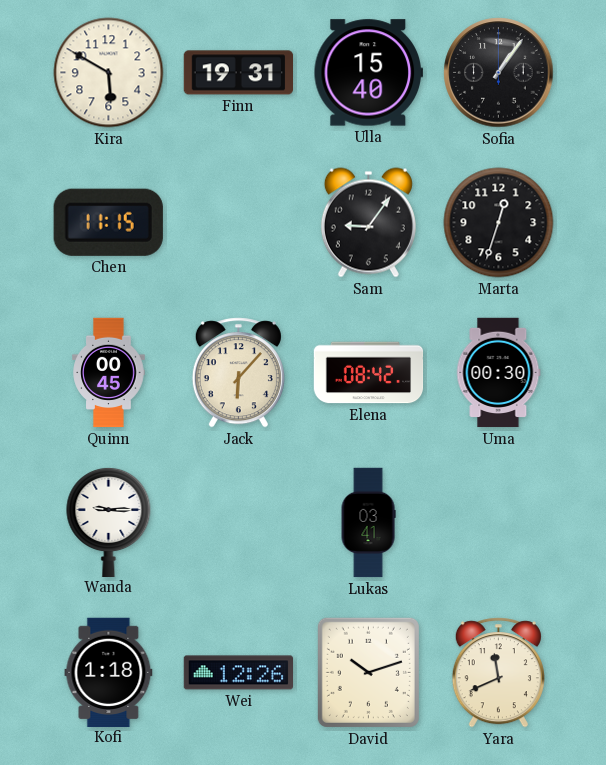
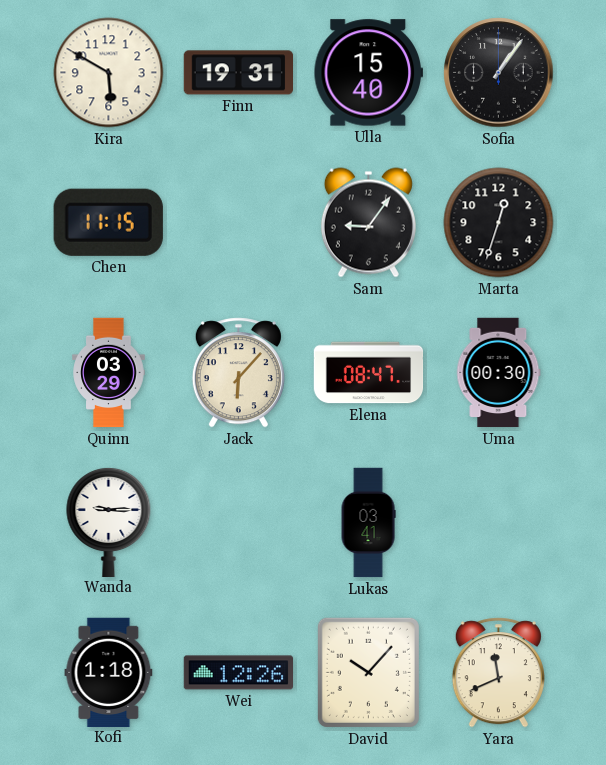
Quinn: 00:45 -> 03:29
Elena: 08:42 -> 08:47
David: 10:12 -> 10:07
